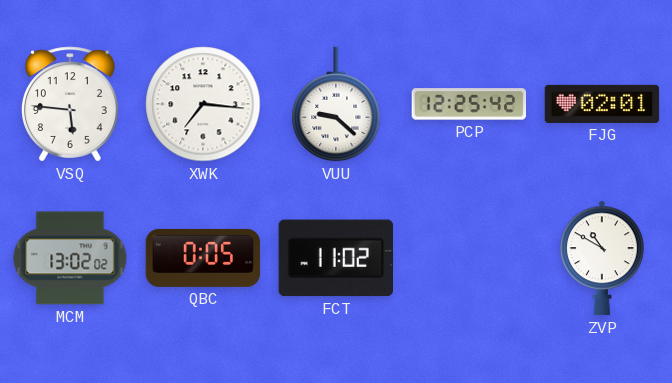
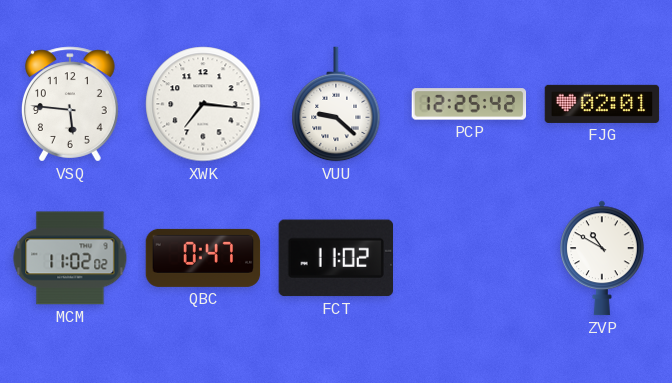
MCM: 13:02 -> 11:02
QBC: 0:05 -> 0:47
